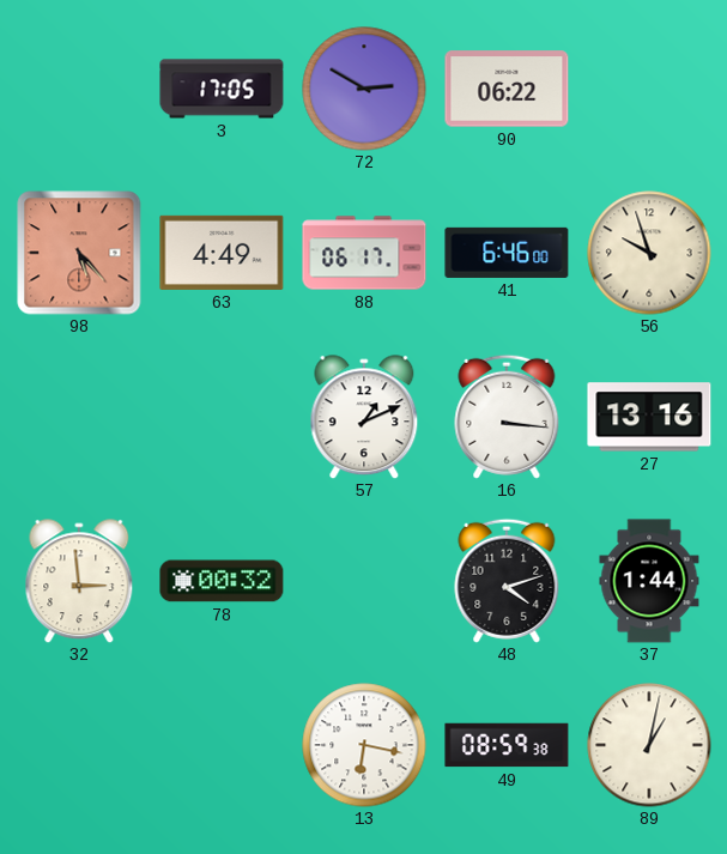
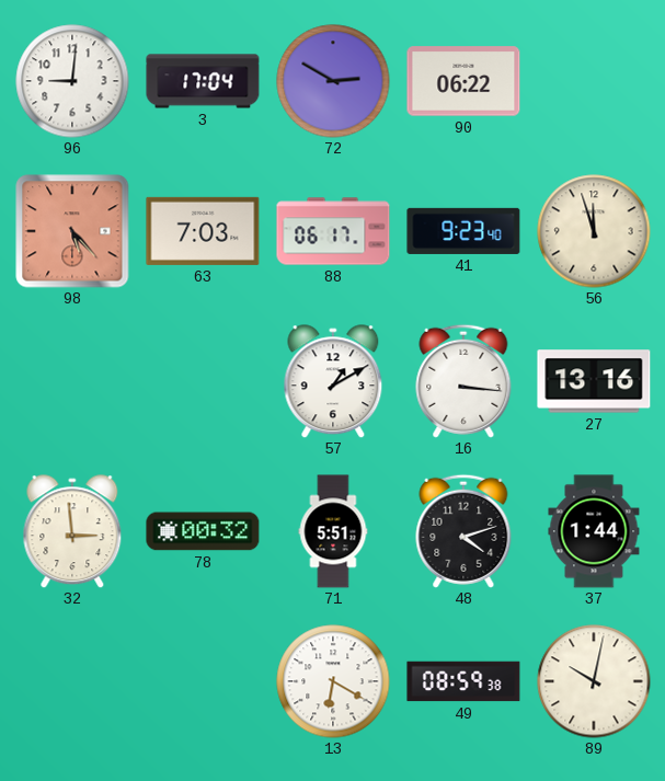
96: none -> 9:01
3: 17:05 -> 17:04
63: 4:49 -> 7:03
41: 6:46 -> 9:23
56: 9:57 -> 11:57
57: 1:11 -> 1:10
71: none -> 5:51
13: 6:17 -> 6:20
89: 1:02 -> 10:02
